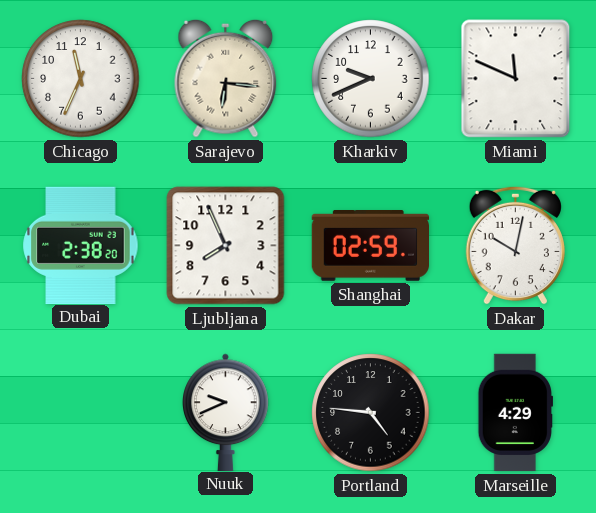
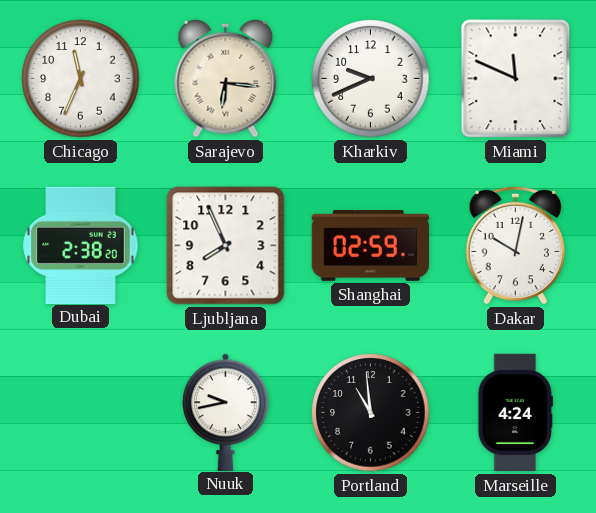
Nuuk: 9:41 -> 9:43
Portland: 4:46 -> 10:59
Marseille: 4:29 -> 4:24
